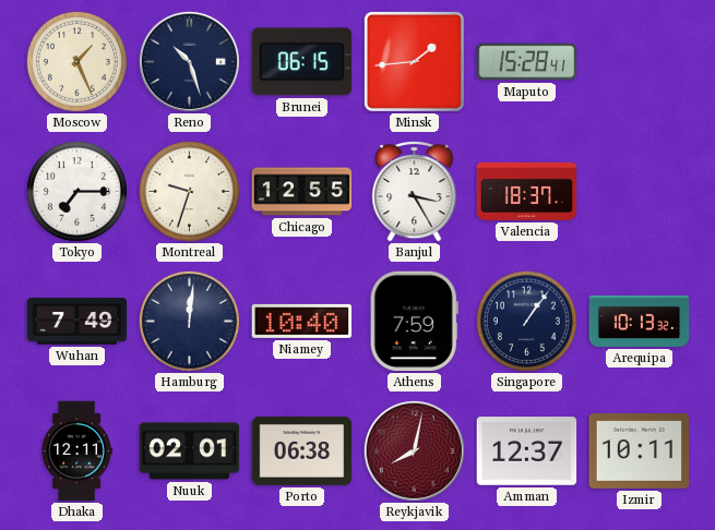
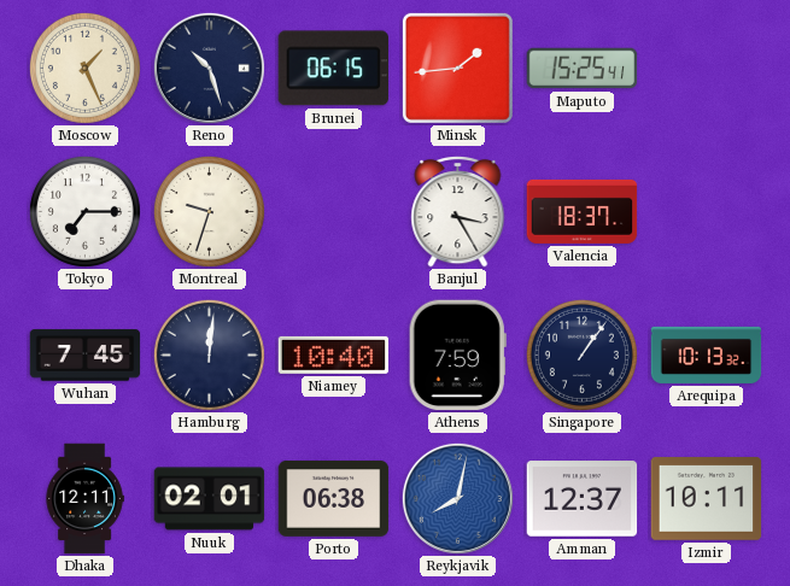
Maputo: 15:28 -> 15:25
Chicago: 12:55 -> none
Wuhan: 7:49 -> 7:45
Reykjavik dial: burgundy -> blue
